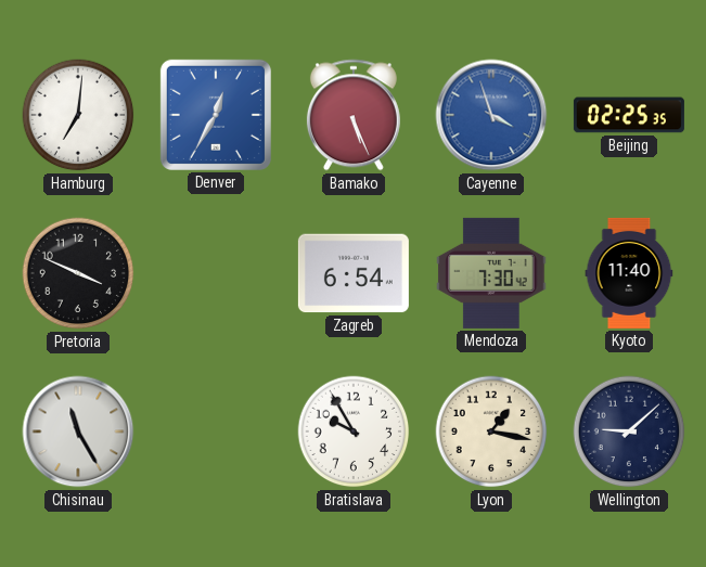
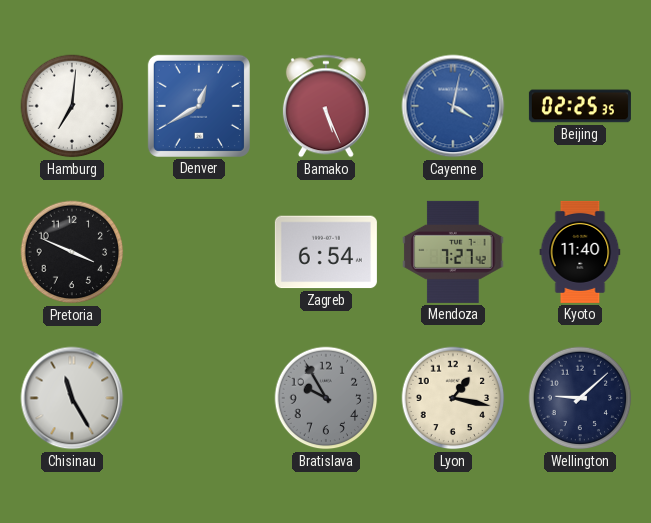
Denver: 12:35 -> 12:40
Cayenne: 3:57 -> 4:02
Mendoza: 7:30 -> 7:27
Bratislava dial: white -> grey
